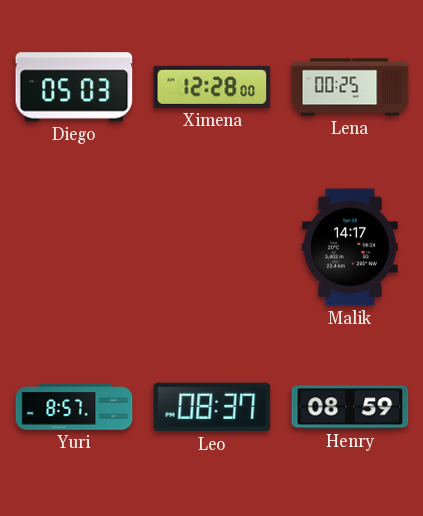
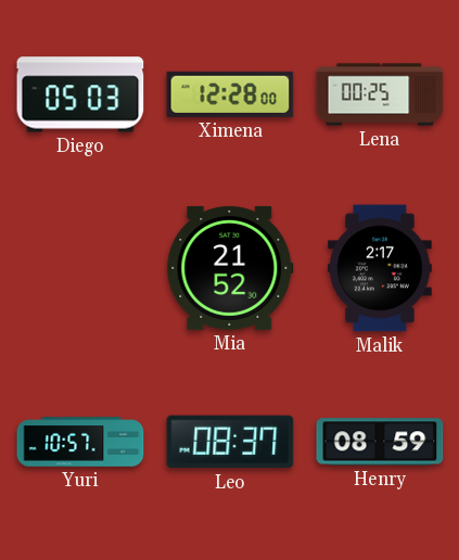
Mia: none -> 21:52
Malik: 14:17 -> 2:17
Yuri: 8:57 -> 10:57
